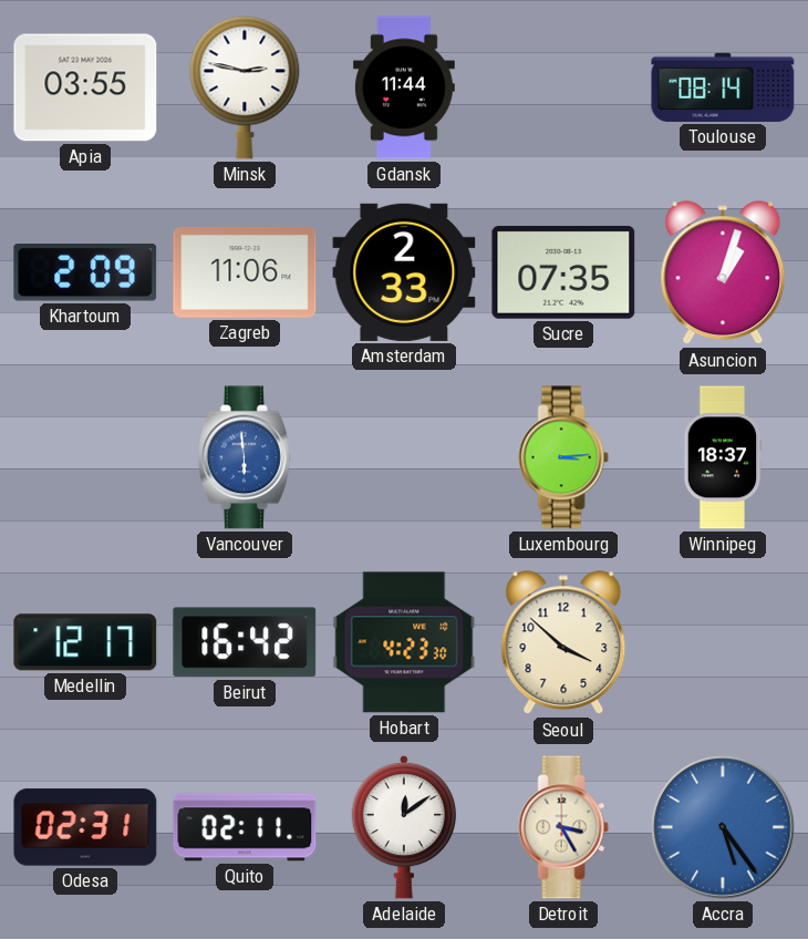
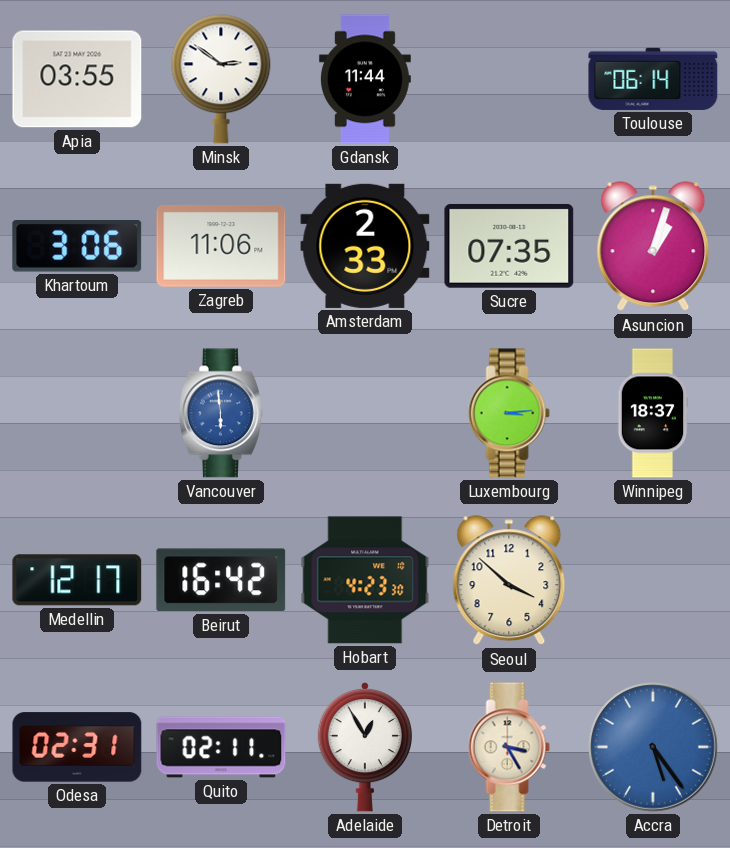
Minsk: 2:47 -> 2:51
Toulouse: 08:14 -> 06:14
Khartoum: 2:09 -> 3:06
Adelaide: 12:09 -> 12:55
